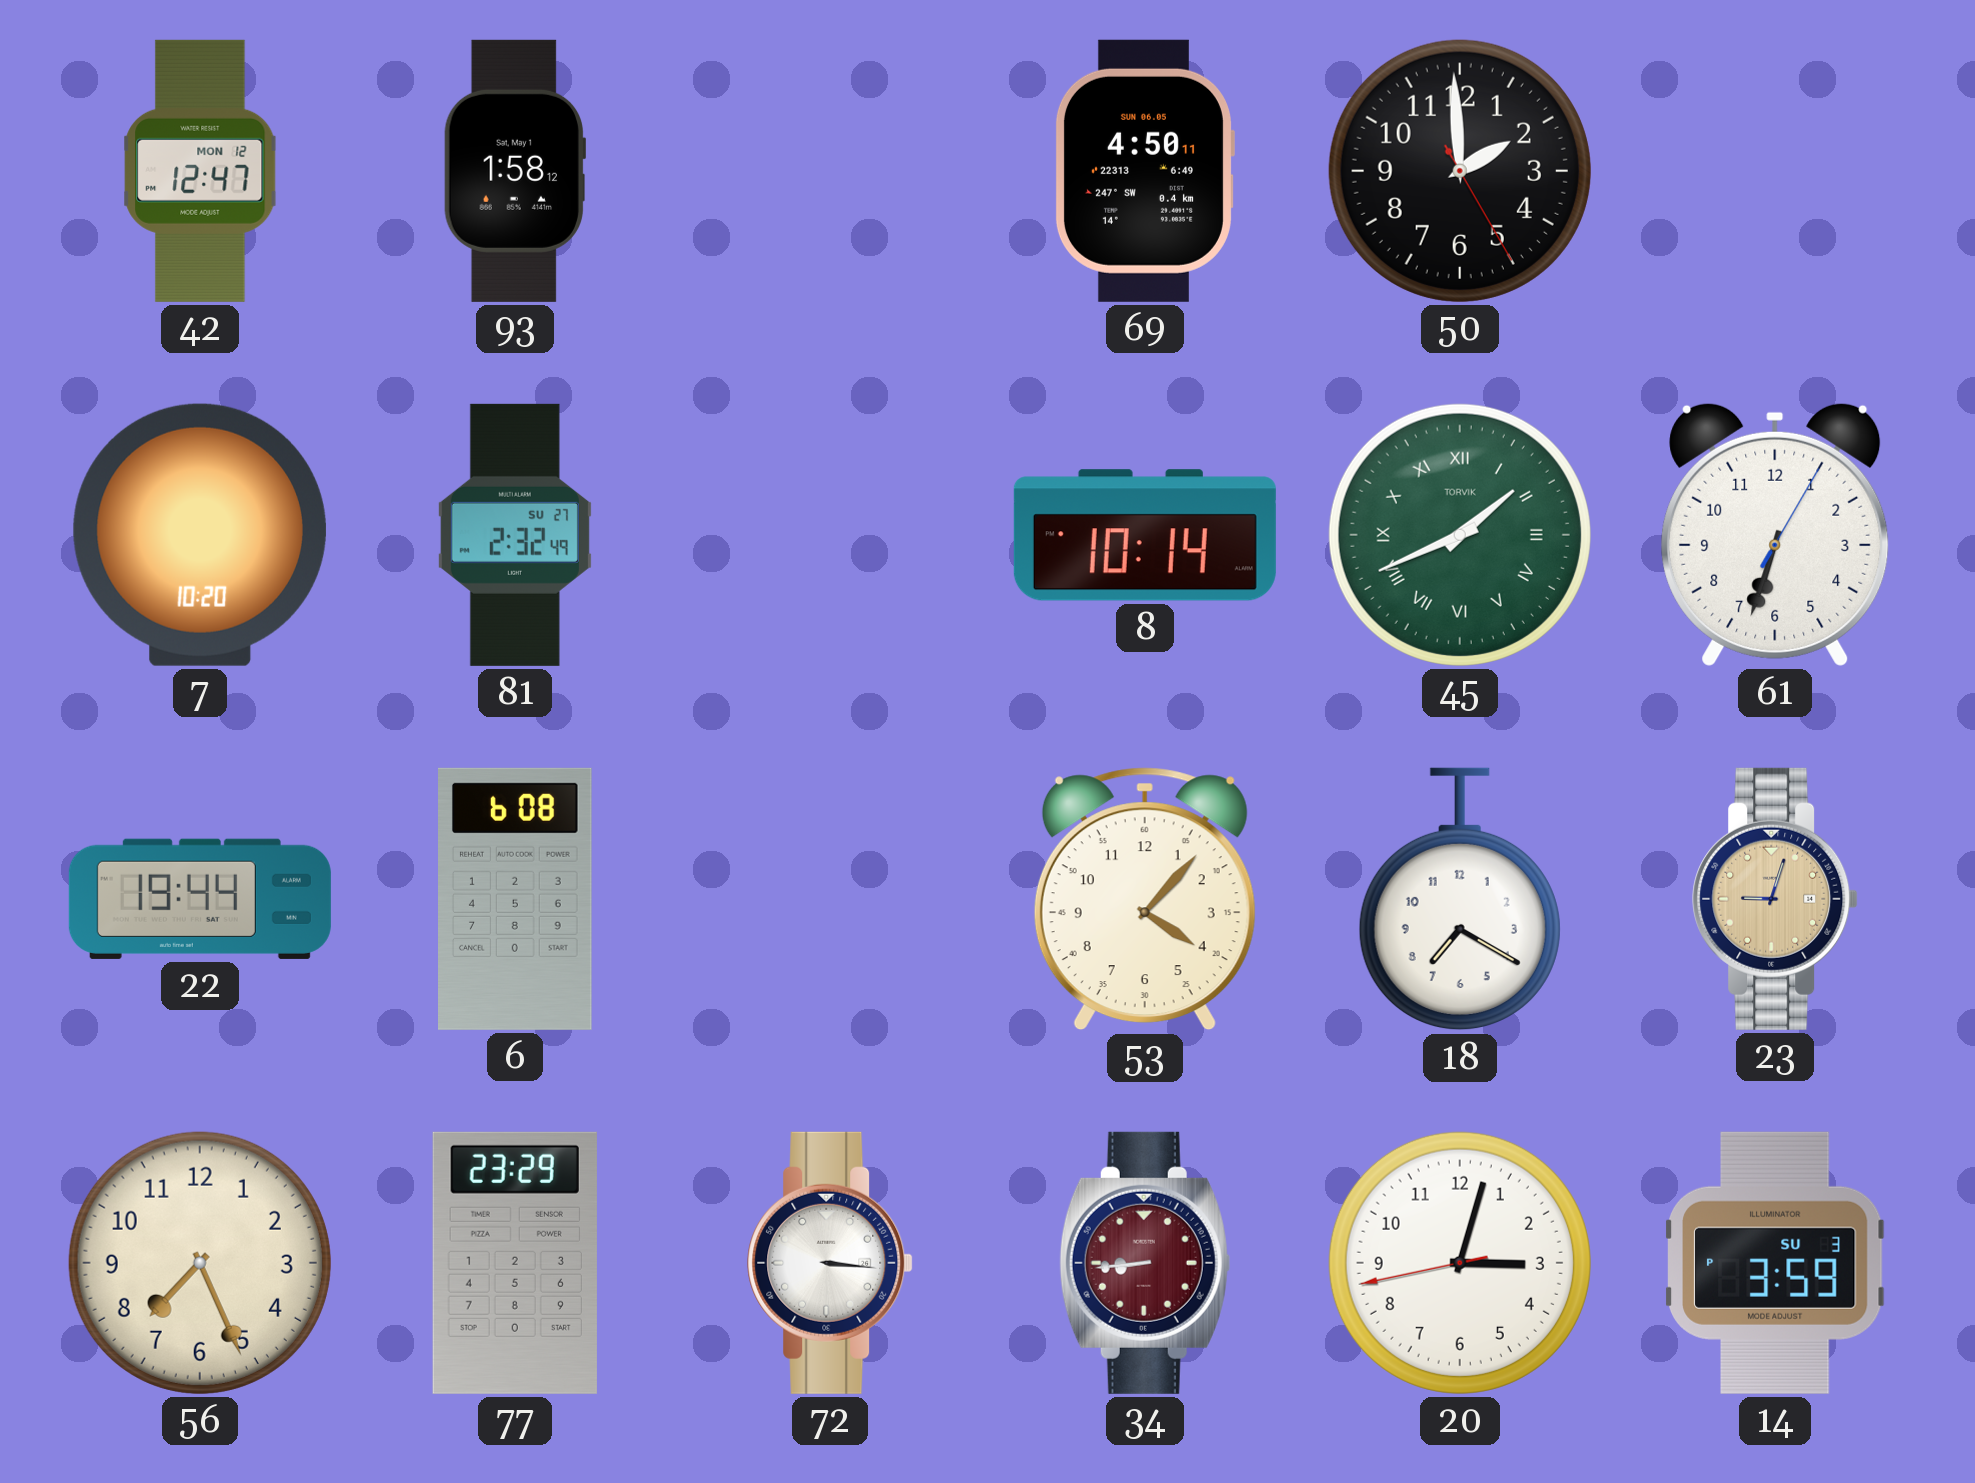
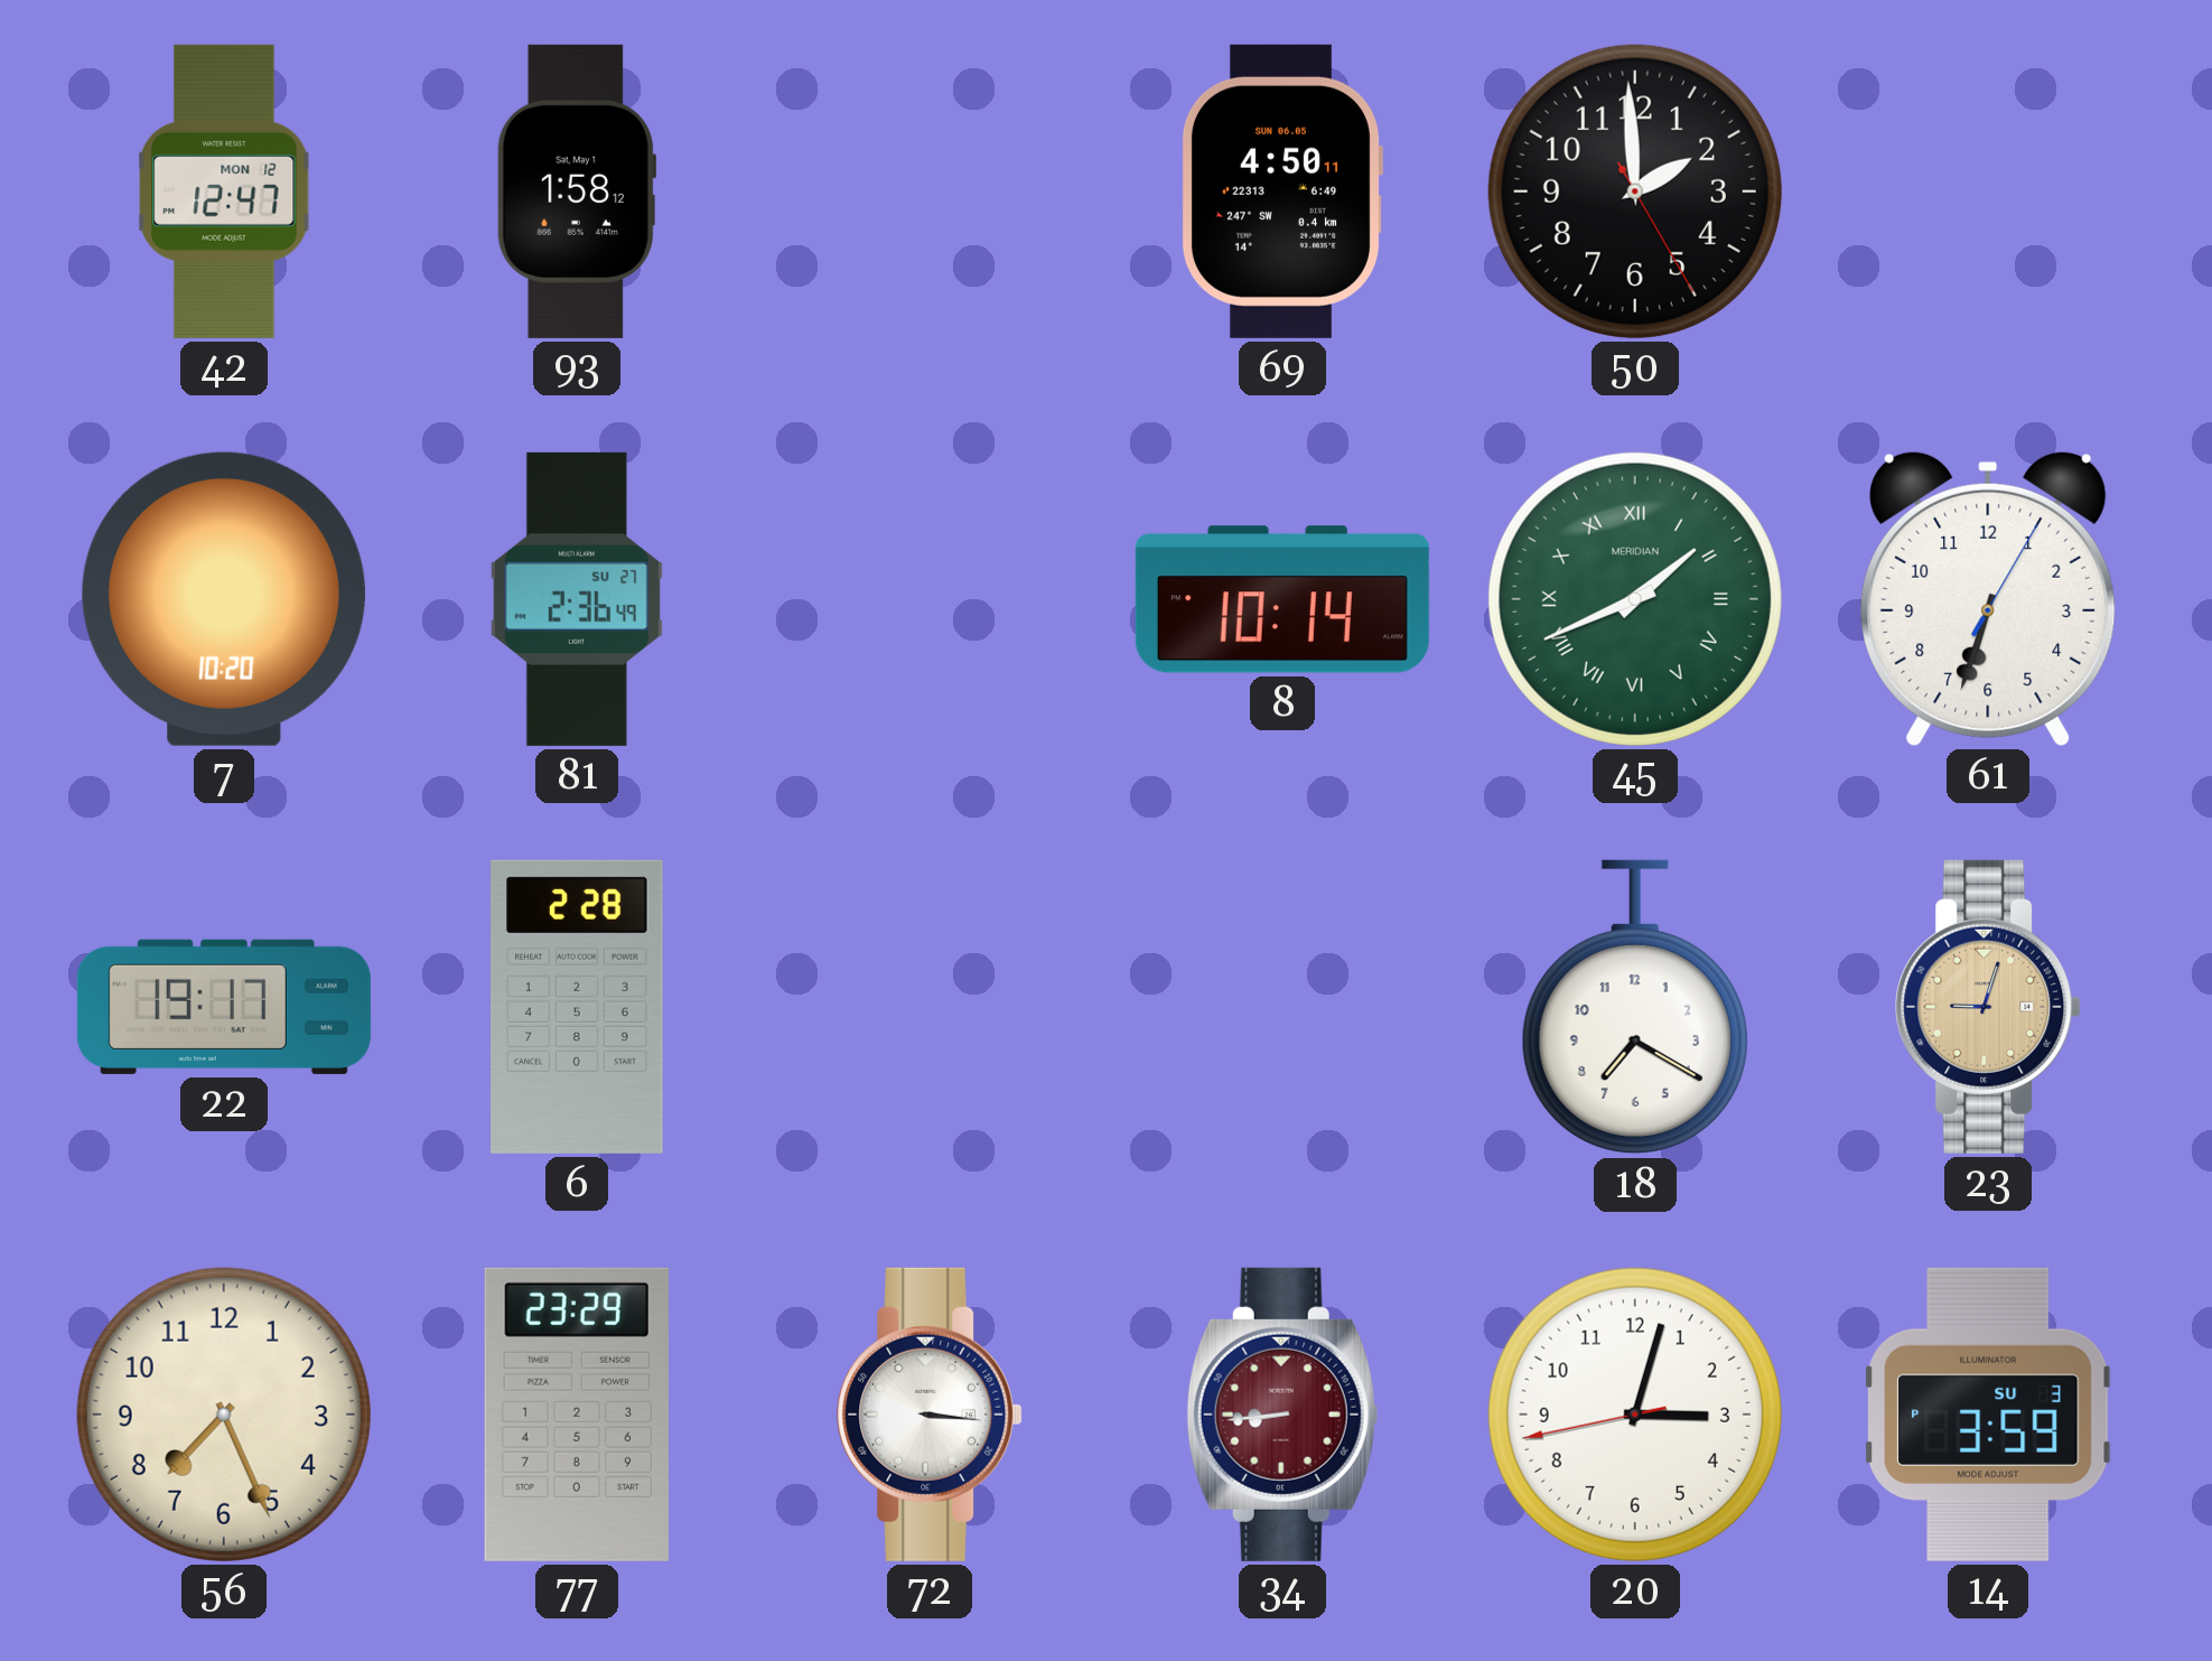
81: 2:32 -> 2:36
45 brand: TORVIK -> MERIDIAN
22: 19:44 -> 19:17
6: 6:08 -> 2:28
53: 4:07 -> none
